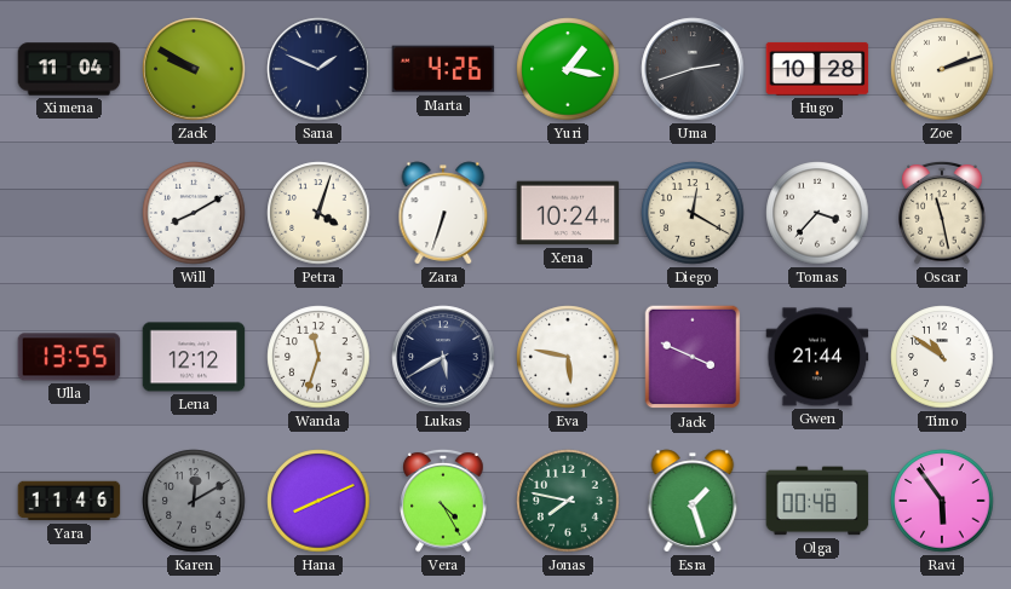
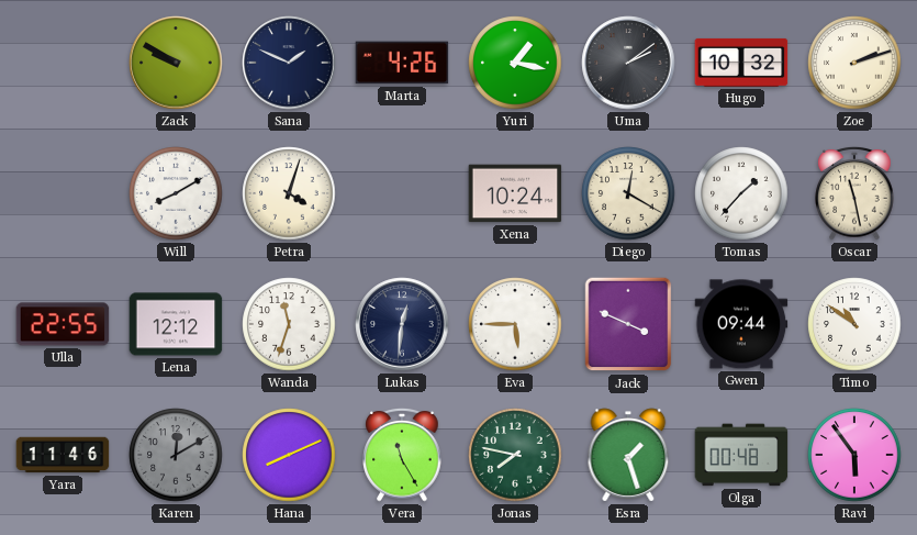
Ximena: 11:04 -> none
Uma: 2:42 -> 2:09
Hugo: 10:28 -> 10:32
Zara: 6:33 -> none
Tomas: 3:37 -> 1:37
Ulla: 13:55 -> 22:55
Lukas: 5:40 -> 12:31
Eva: 5:47 -> 5:45
Gwen: 21:44 -> 09:44
Vera: 4:25 -> 11:25
